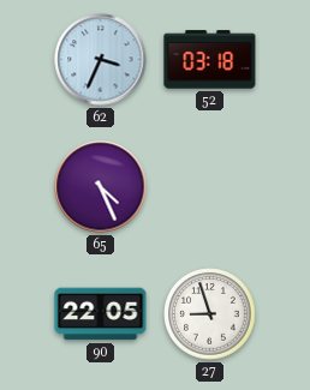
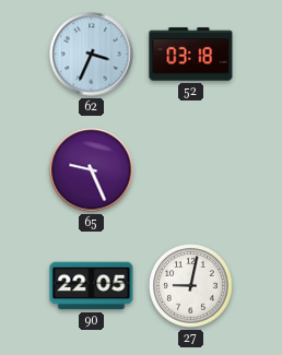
65: 4:26 -> 9:26
27: 8:57 -> 9:02
